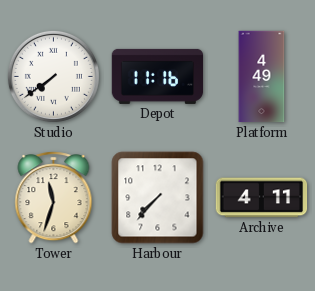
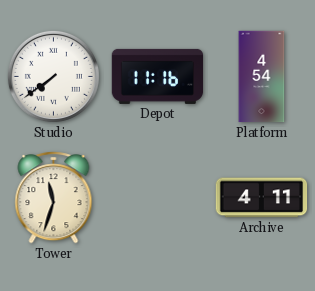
Platform: 4:49 -> 4:54
Harbour: 7:37 -> none
